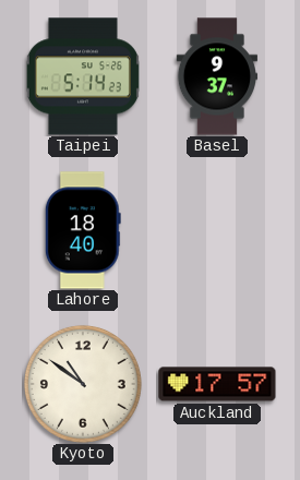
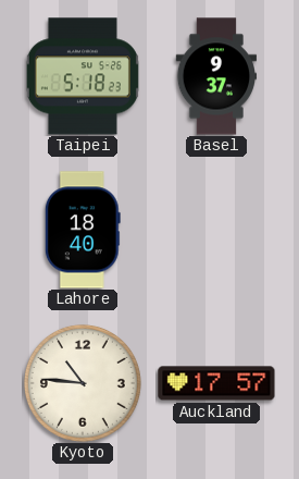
Taipei: 5:14 -> 5:18
Kyoto: 10:51 -> 10:46
